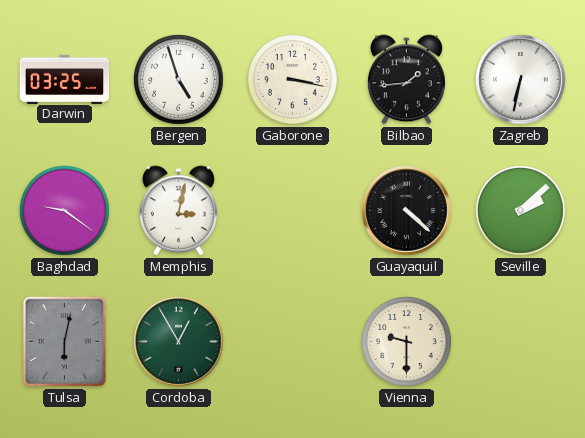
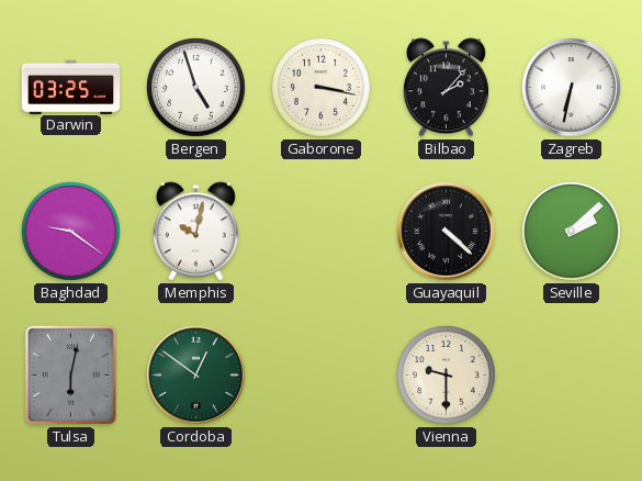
Bilbao: 1:44 -> 2:07
Memphis: 3:02 -> 10:02
Cordoba: 12:55 -> 12:51
